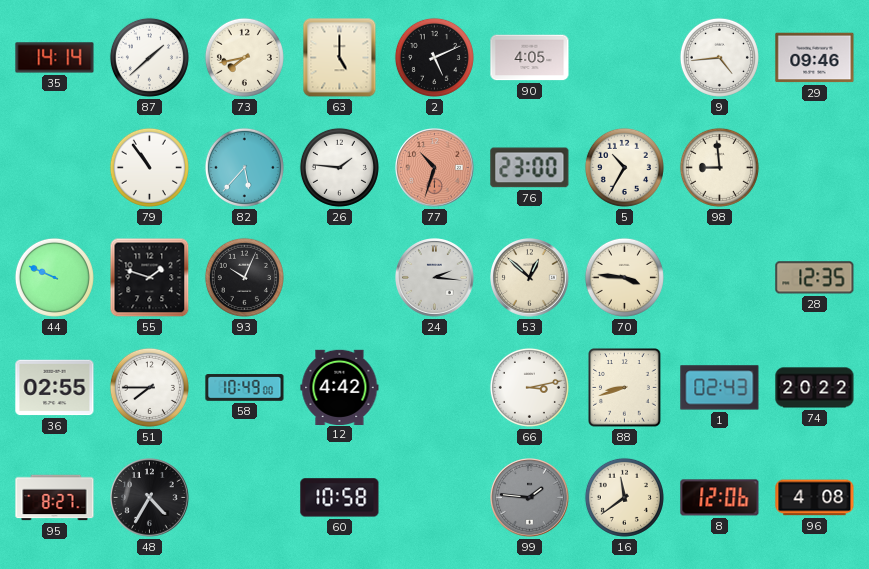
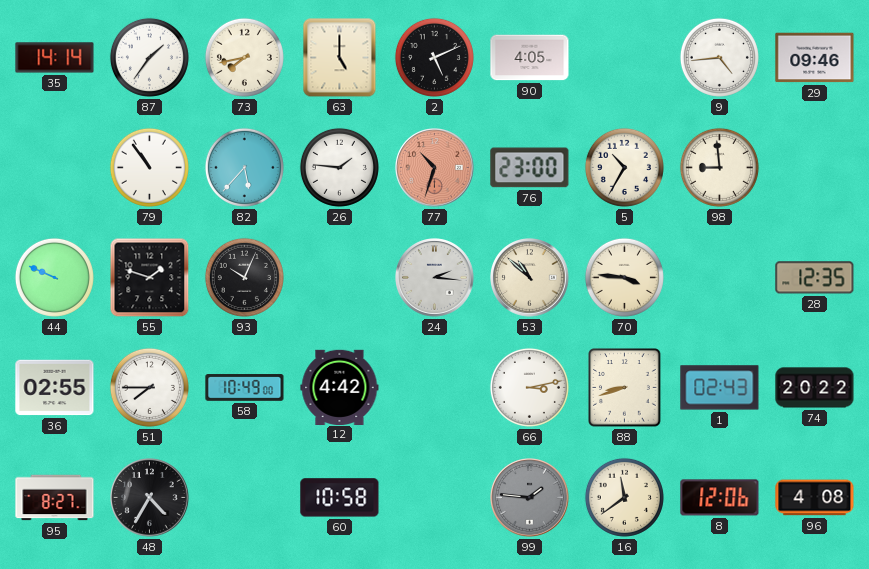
87: 1:38 -> 1:36
53: 12:52 -> 10:52
